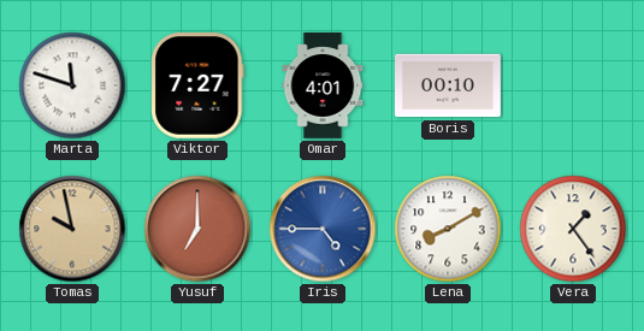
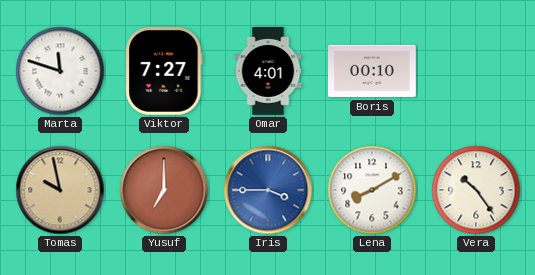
Iris: 4:45 -> 3:45
Vera: 1:24 -> 10:24
